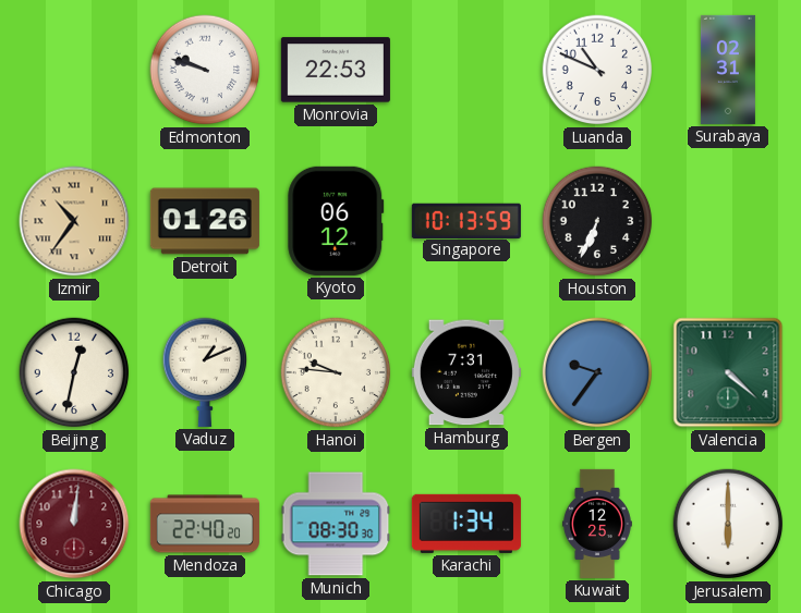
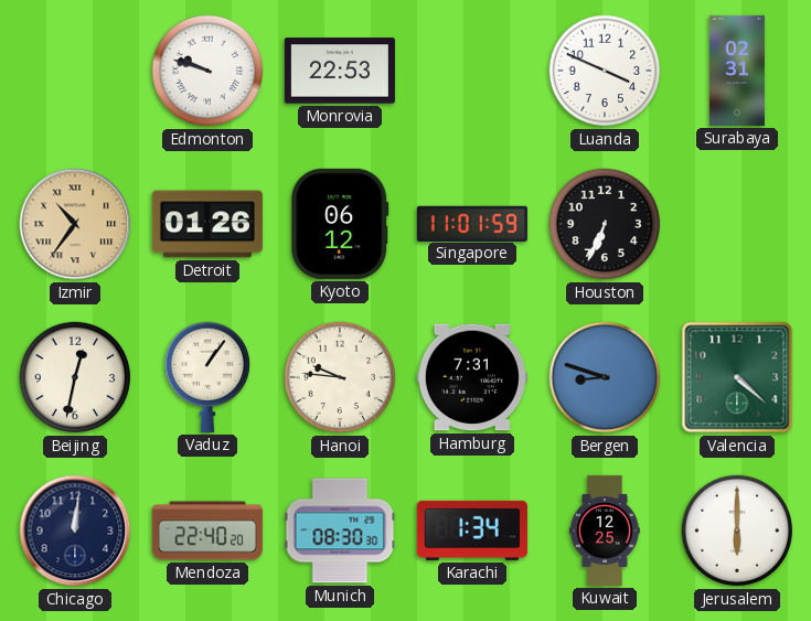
Luanda: 10:49 -> 3:49
Singapore: 10:13 -> 11:01
Vaduz: 1:11 -> 1:06
Bergen: 9:36 -> 8:48
Chicago dial: burgundy -> navy
